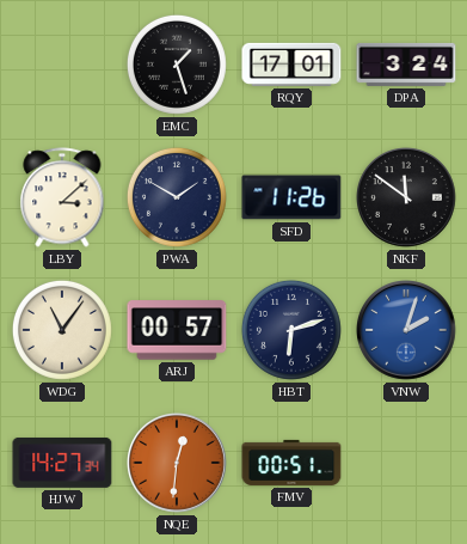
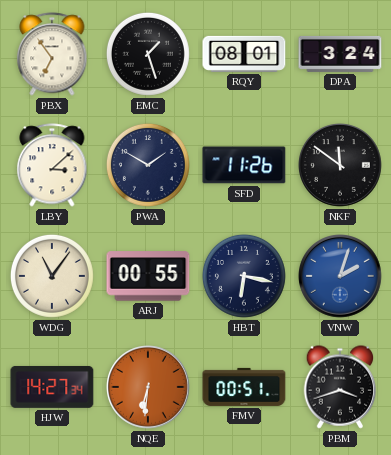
PBX: none -> 6:54
RQY: 17:01 -> 08:01
ARJ: 00:57 -> 00:55
HBT: 6:12 -> 6:17
NQE: 12:31 -> 6:31
PBM: none -> 3:42
